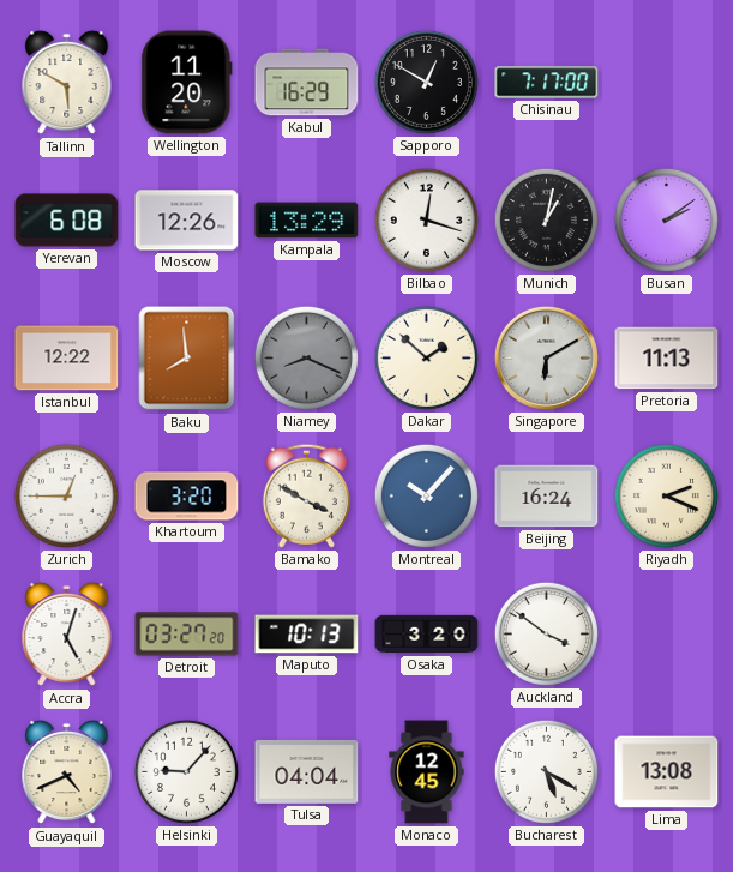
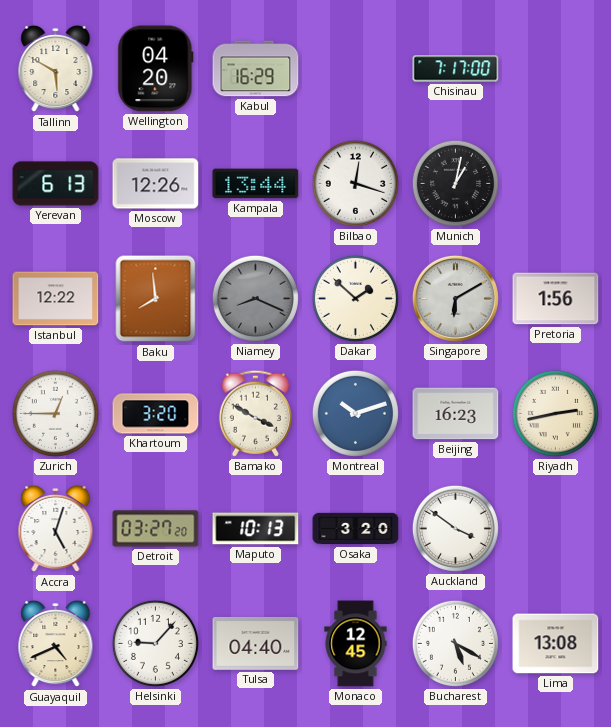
Wellington: 11:20 -> 04:20
Sapporo: 12:50 -> none
Yerevan: 6:08 -> 6:13
Kampala: 13:29 -> 13:44
Busan: 2:09 -> none
Pretoria: 11:13 -> 1:56
Montreal: 10:07 -> 10:12
Beijing: 16:24 -> 16:23
Riyadh: 2:19 -> 2:43
Tulsa: 04:04 -> 04:40
